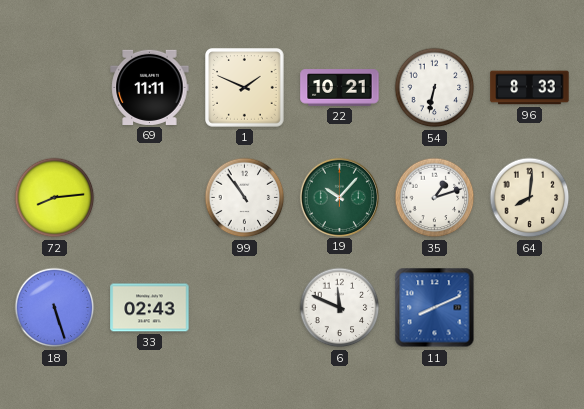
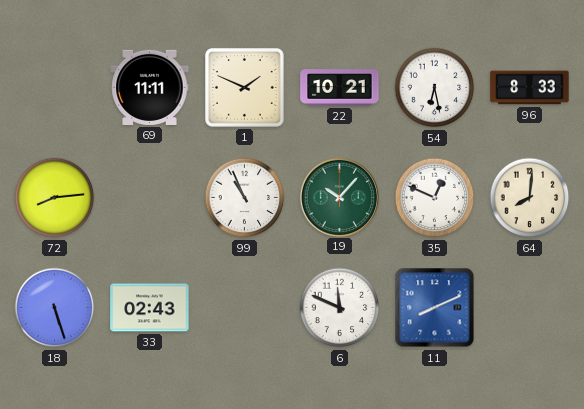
54: 6:32 -> 6:28
99: 10:54 -> 10:56
35: 1:12 -> 12:49
